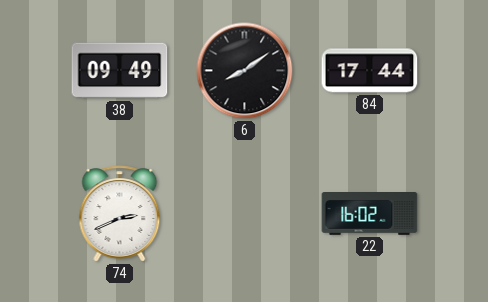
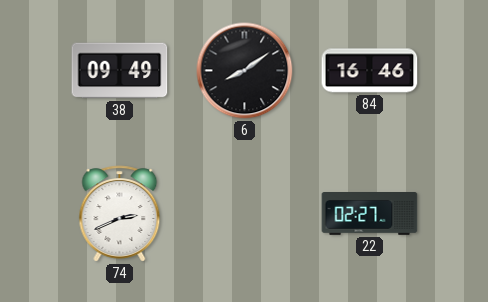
84: 17:44 -> 16:46
22: 16:02 -> 02:27
